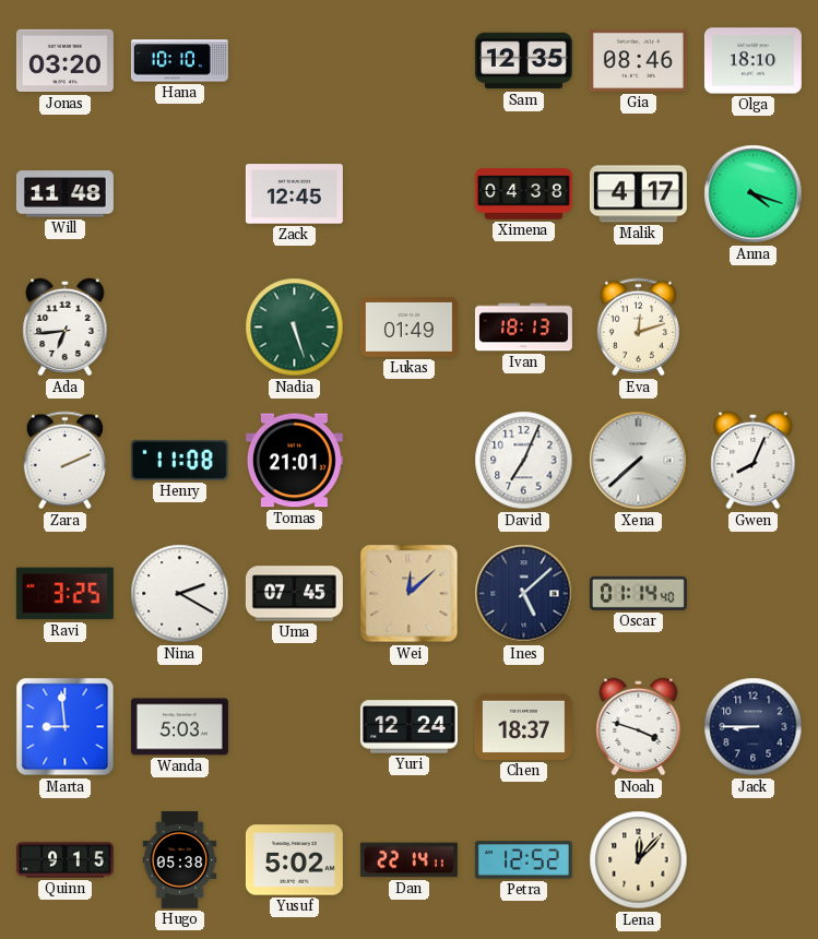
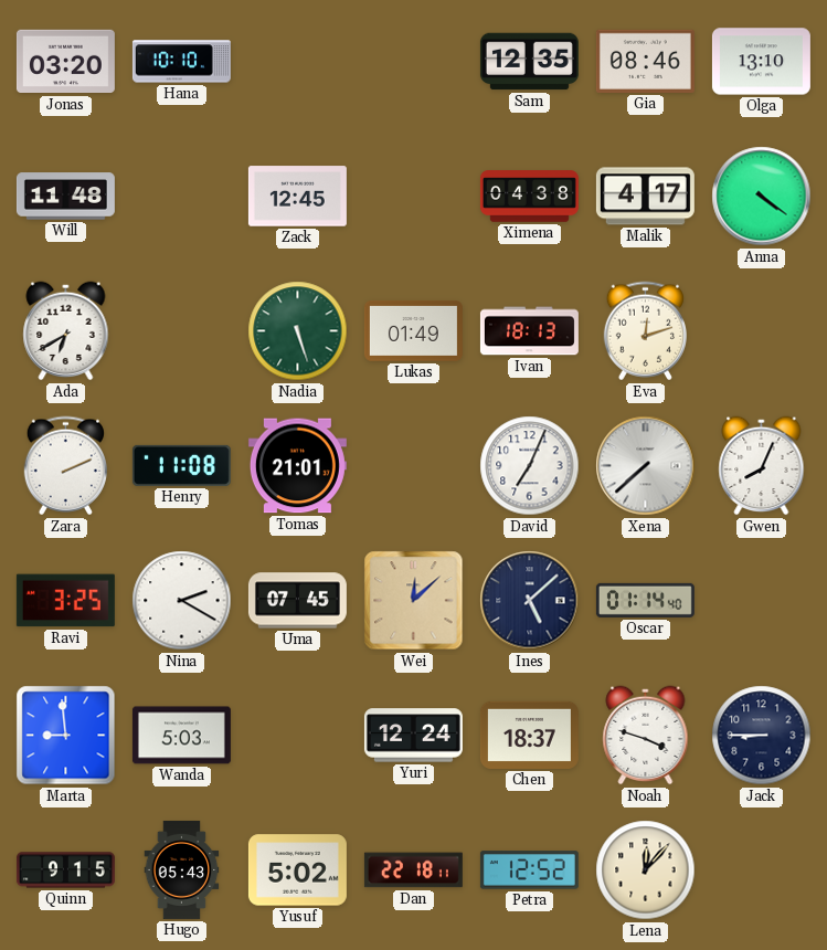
Olga: 18:10 -> 13:10
Anna: 4:18 -> 4:21
Ada: 6:44 -> 6:40
Hugo: 05:38 -> 05:43
Dan: 22:14 -> 22:18
